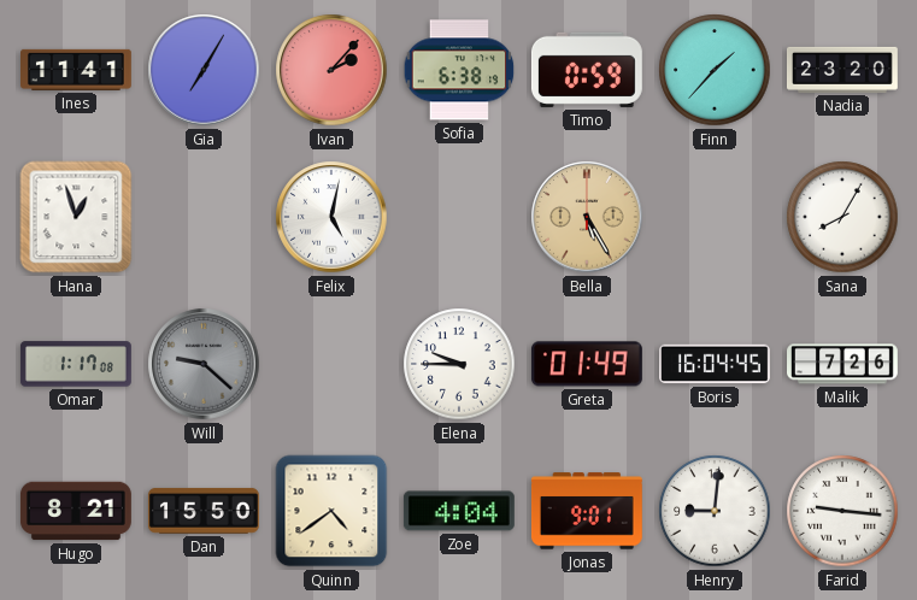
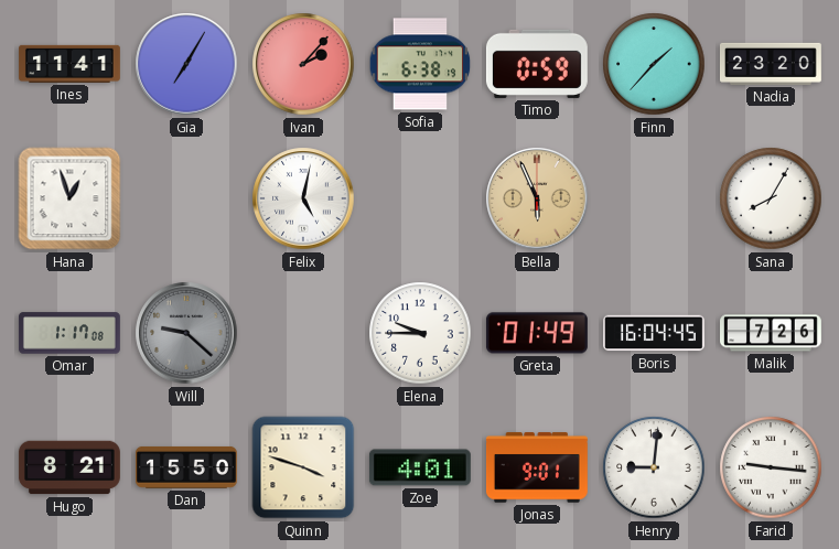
Bella: 5:25 -> 5:56
Quinn: 4:39 -> 3:48
Zoe: 4:04 -> 4:01
